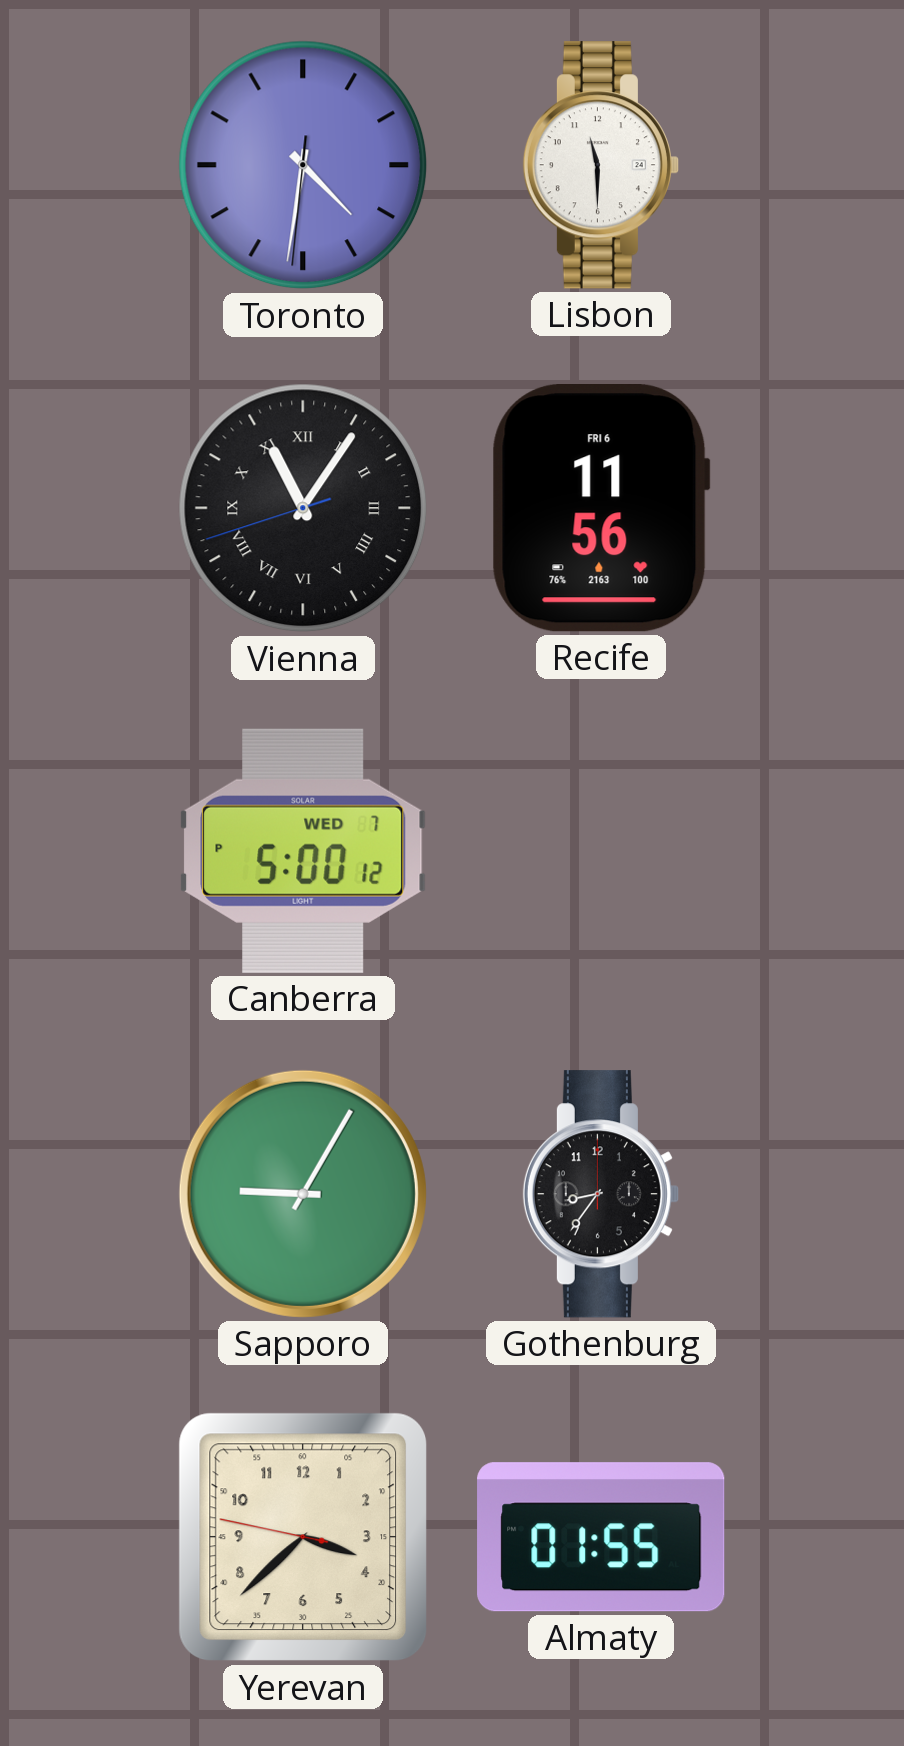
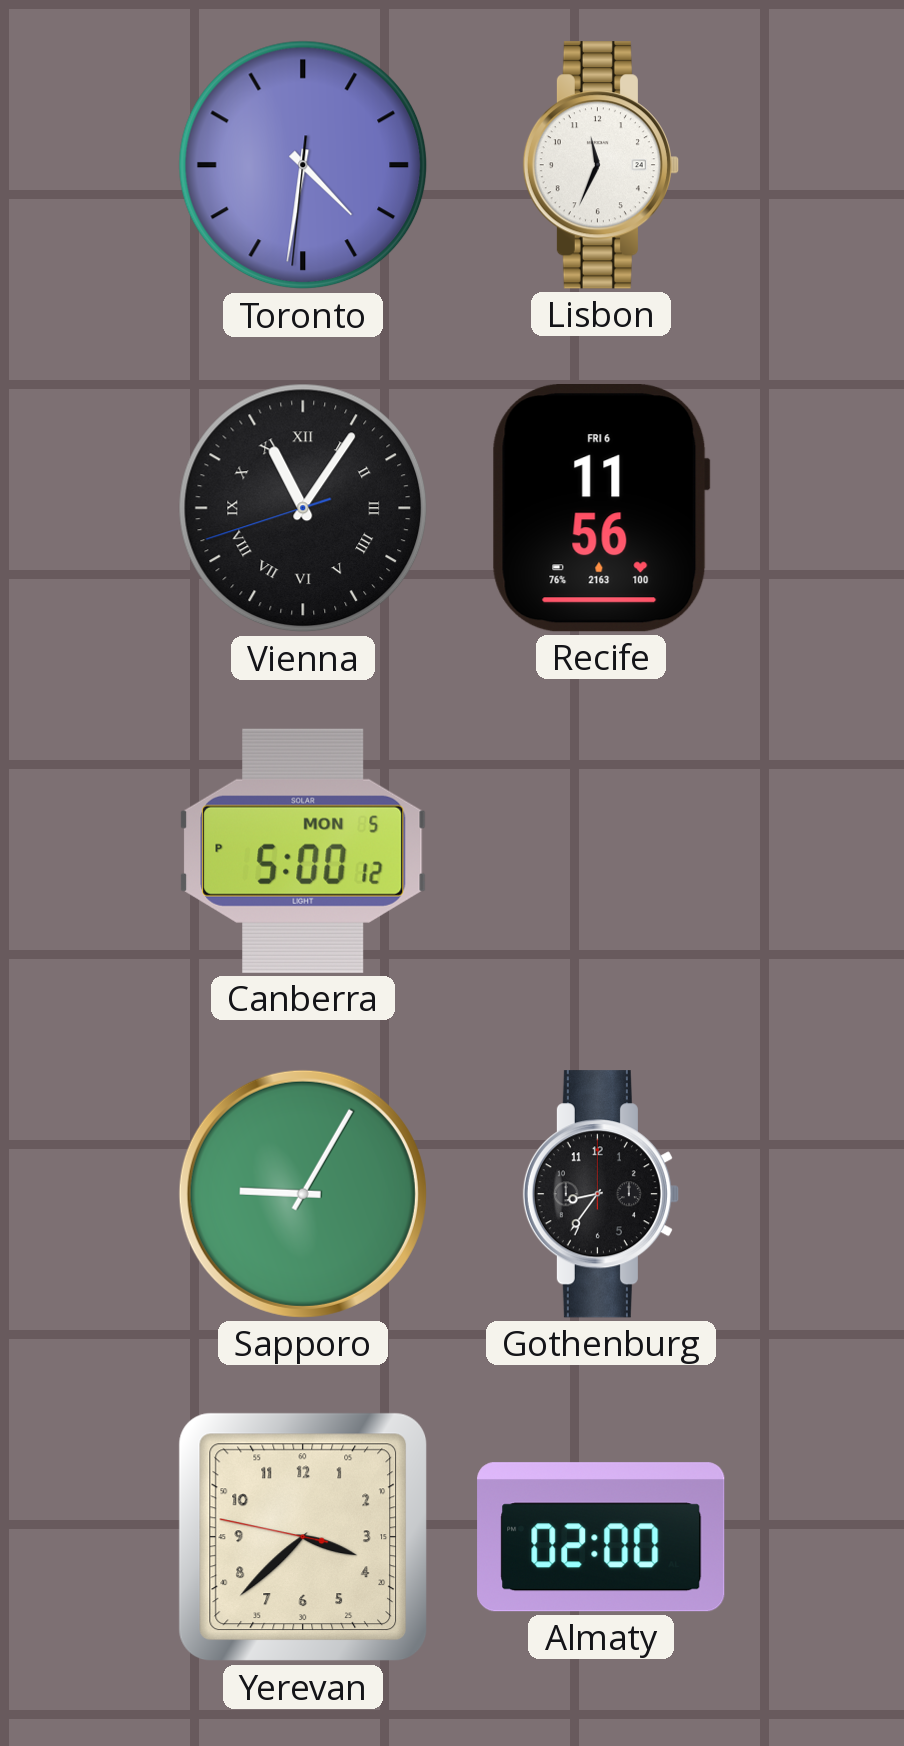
Lisbon: 11:30 -> 11:34
Canberra date: WED 7 -> MON 5
Almaty: 01:55 -> 02:00
